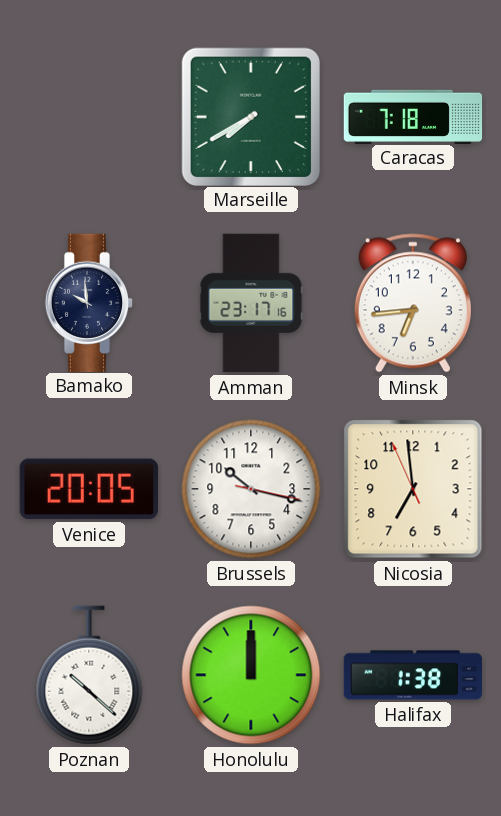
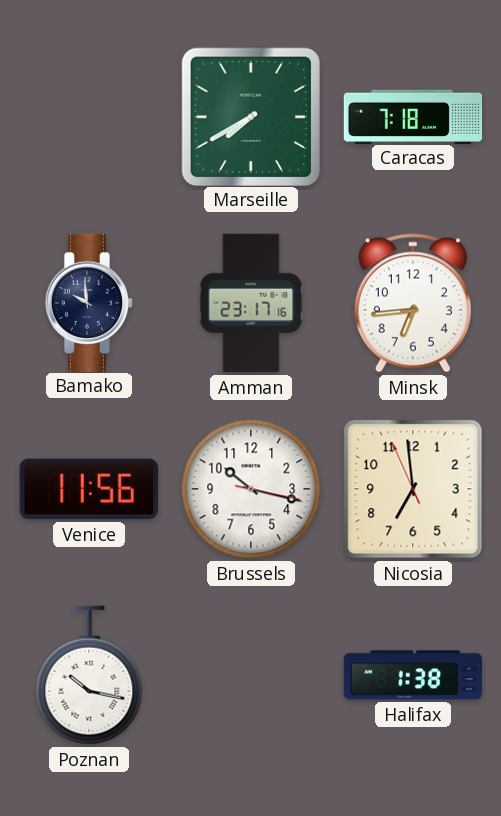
Venice: 20:05 -> 11:56
Poznan: 10:22 -> 10:17
Honolulu: 12:00 -> none
